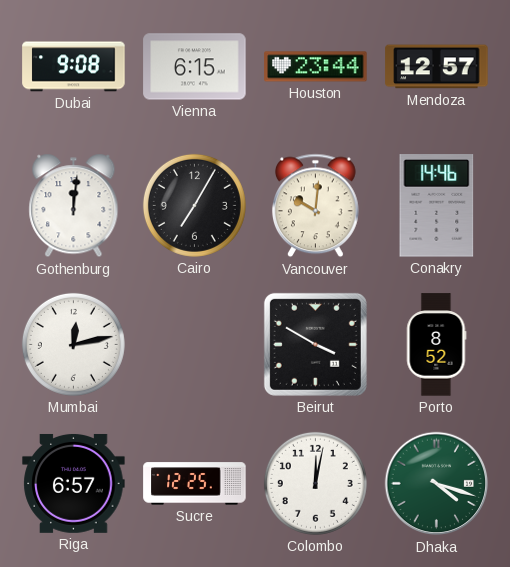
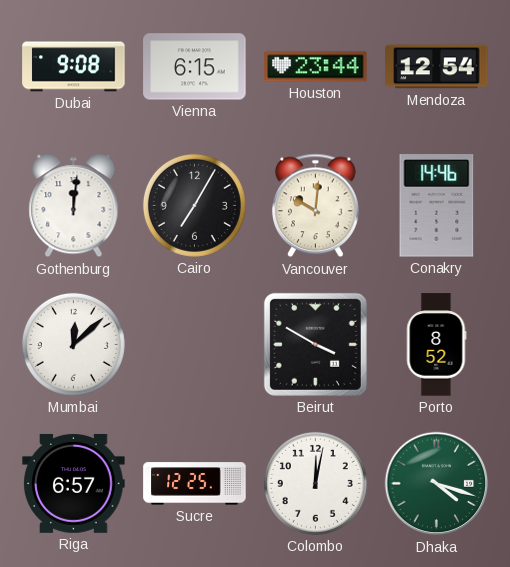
Mendoza: 12:57 -> 12:54
Mumbai: 12:13 -> 12:08
